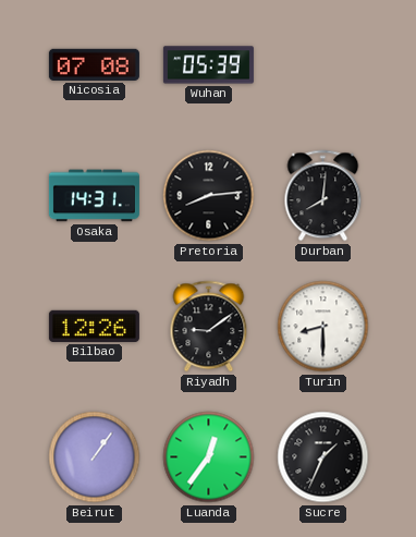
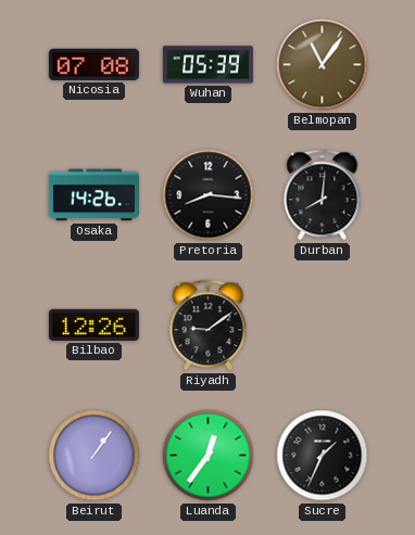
Belmopan: none -> 11:06
Osaka: 14:31 -> 14:26
Pretoria: 8:14 -> 8:16
Turin: 8:30 -> none
